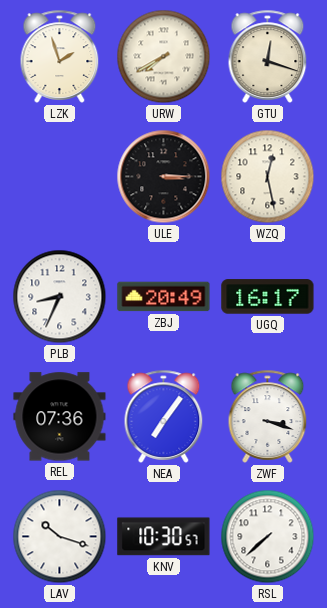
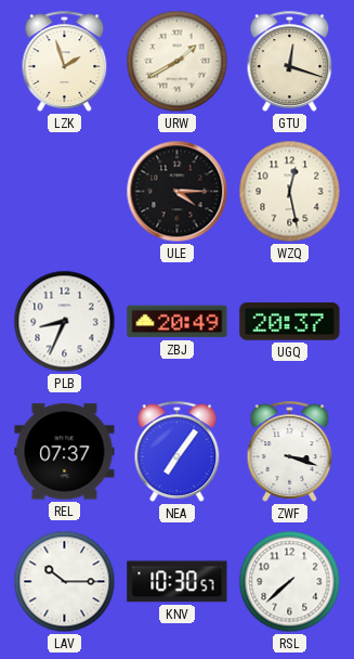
URW: 7:40 -> 1:40
ULE: 3:15 -> 4:15
UGQ: 16:17 -> 20:37
REL: 07:36 -> 07:37
LAV: 10:18 -> 10:15
